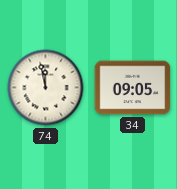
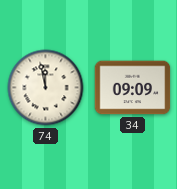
34: 09:05 -> 09:09
